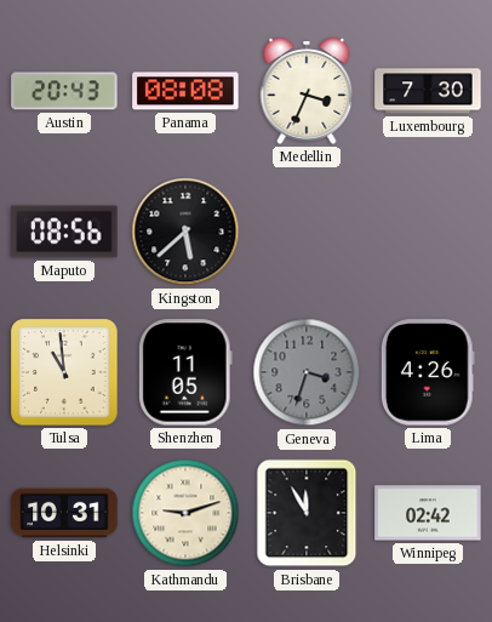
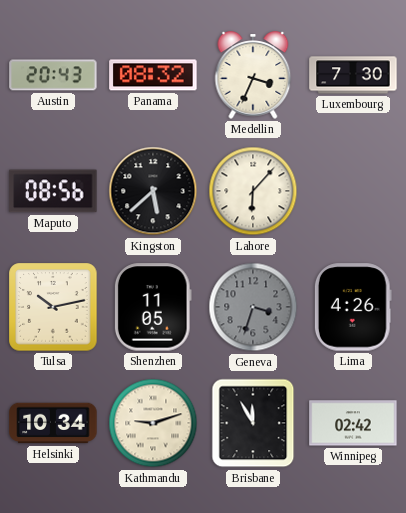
Panama: 08:08 -> 08:32
Lahore: none -> 6:07
Tulsa: 10:59 -> 10:13
Helsinki: 10:31 -> 10:34
